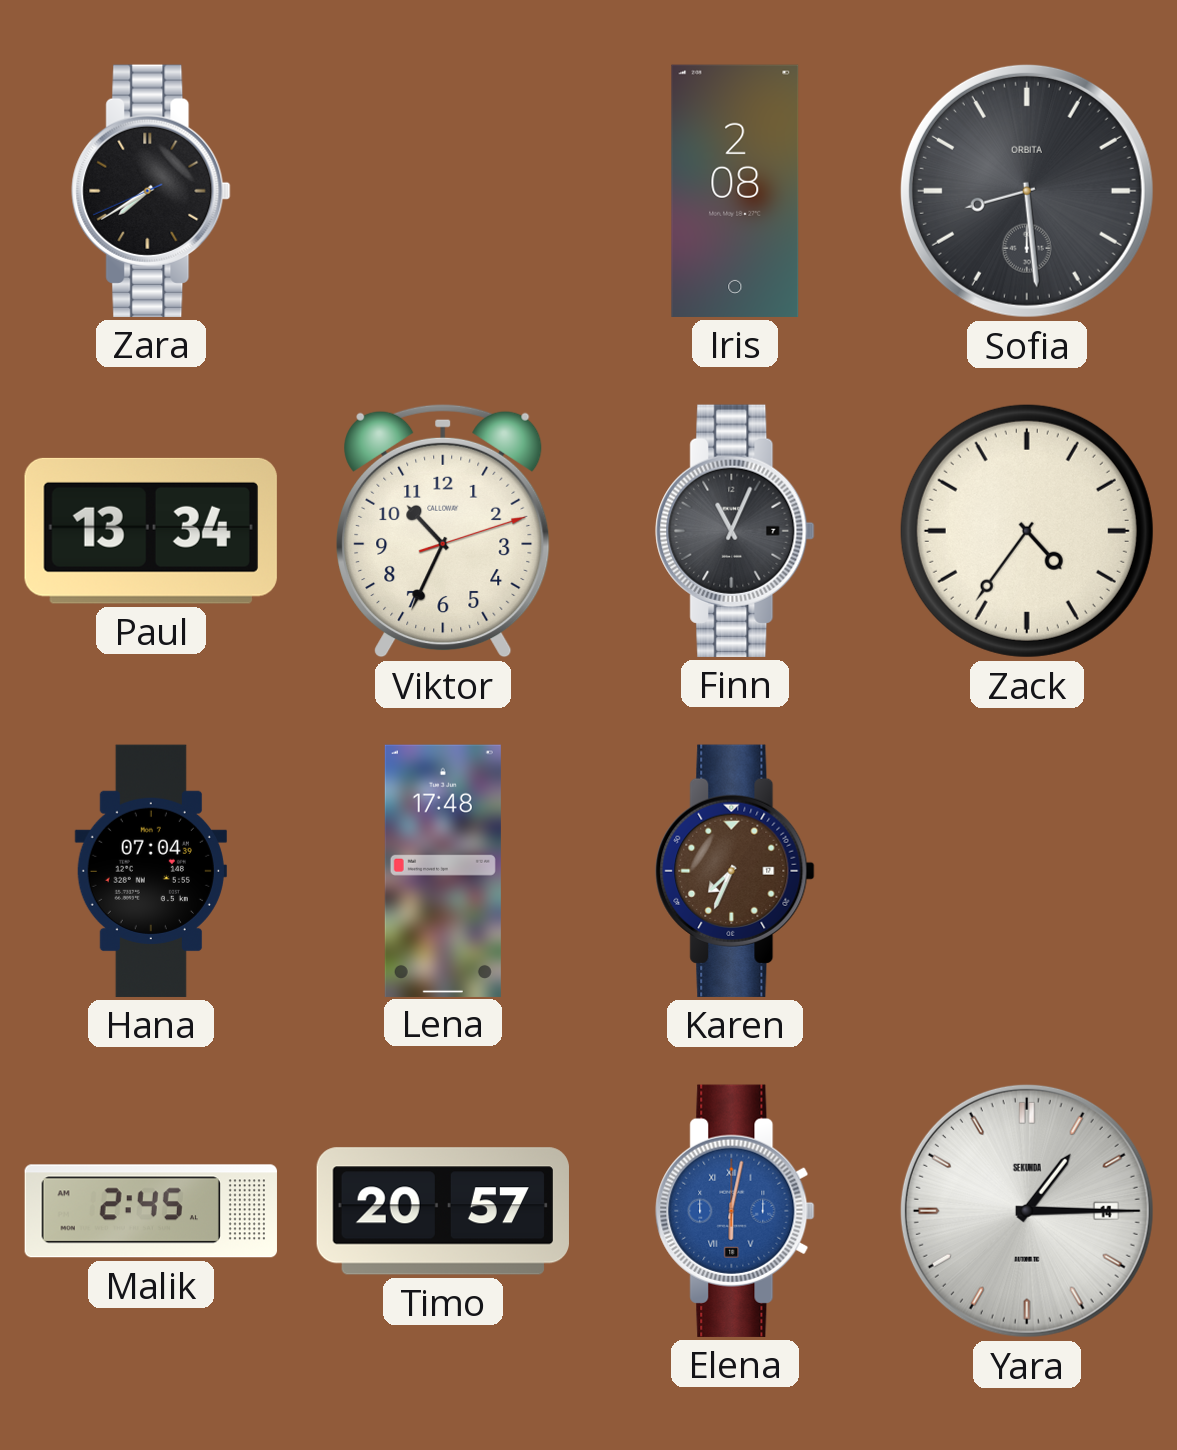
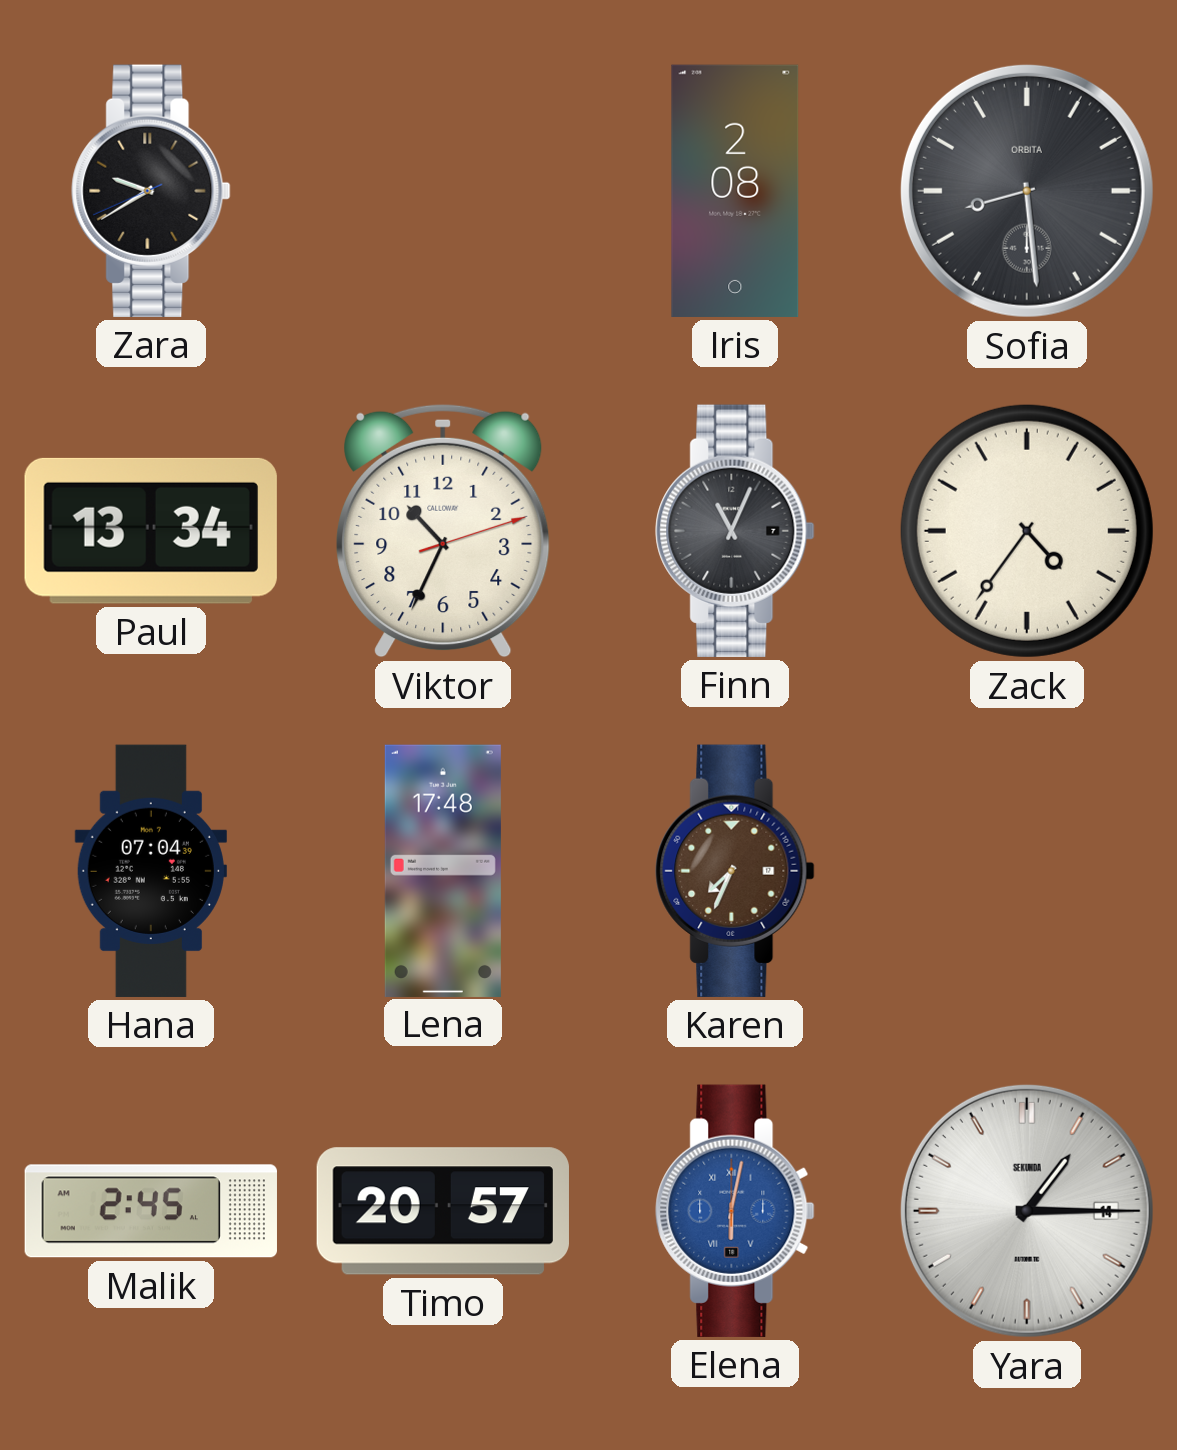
Zara: 7:39 -> 9:39
